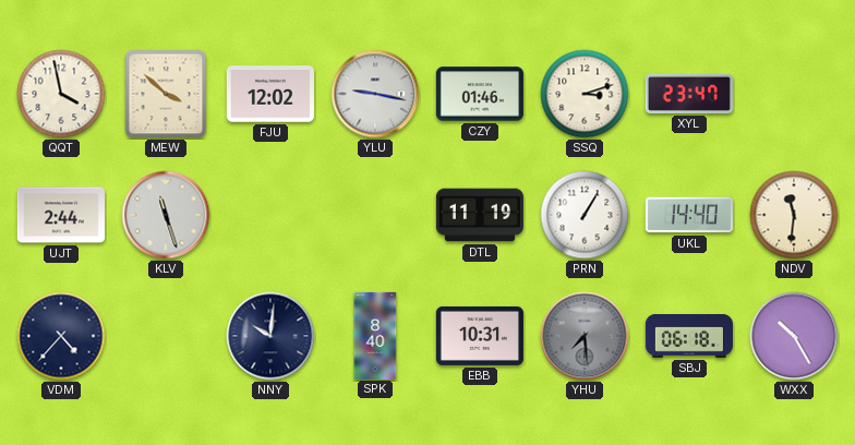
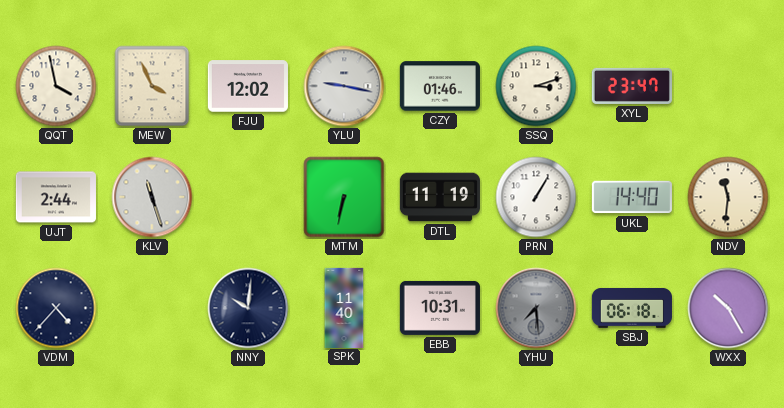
MEW: 3:52 -> 3:56
MTM: none -> 6:32
SPK: 8:40 -> 11:40
